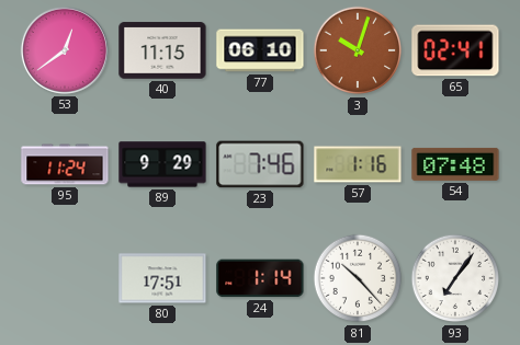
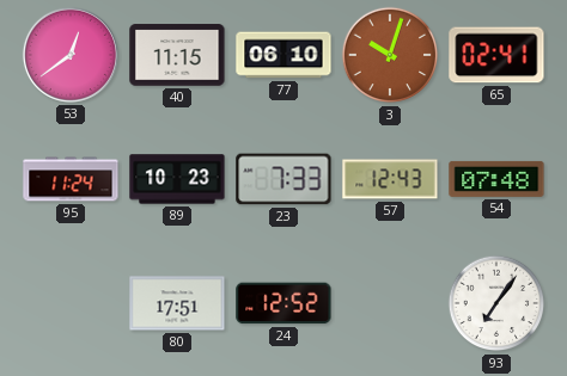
89: 9:29 -> 10:23
23: 7:46 -> 7:33
57: 1:16 -> 12:43
24: 1:14 -> 12:52
81: 10:23 -> none
